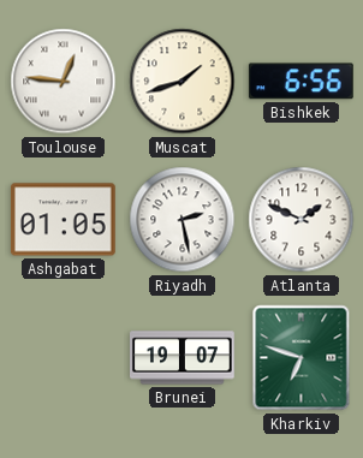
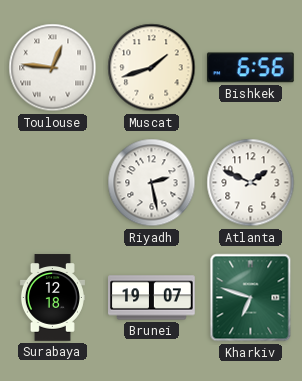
Ashgabat: 01:05 -> none
Surabaya: none -> 12:18
